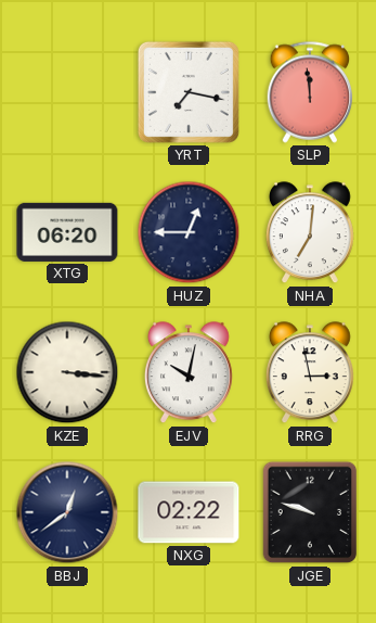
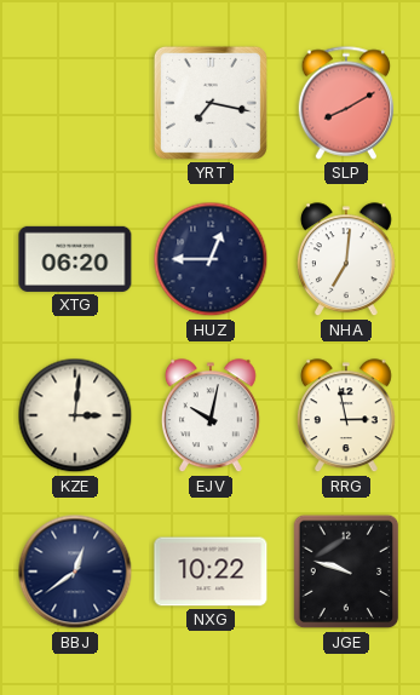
SLP: 11:59 -> 8:10
KZE: 3:16 -> 3:01
NXG: 02:22 -> 10:22
